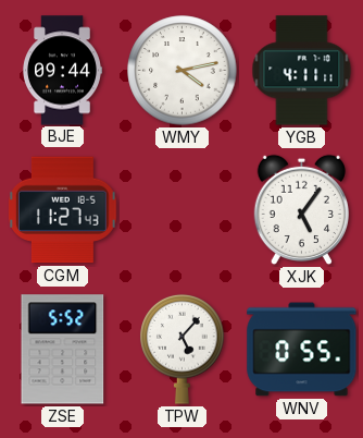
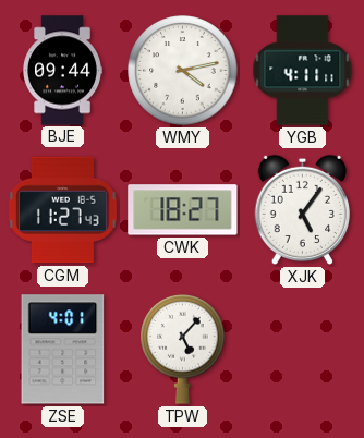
CWK: none -> 18:27
ZSE: 5:52 -> 4:01
WNV: 0:55 -> none
